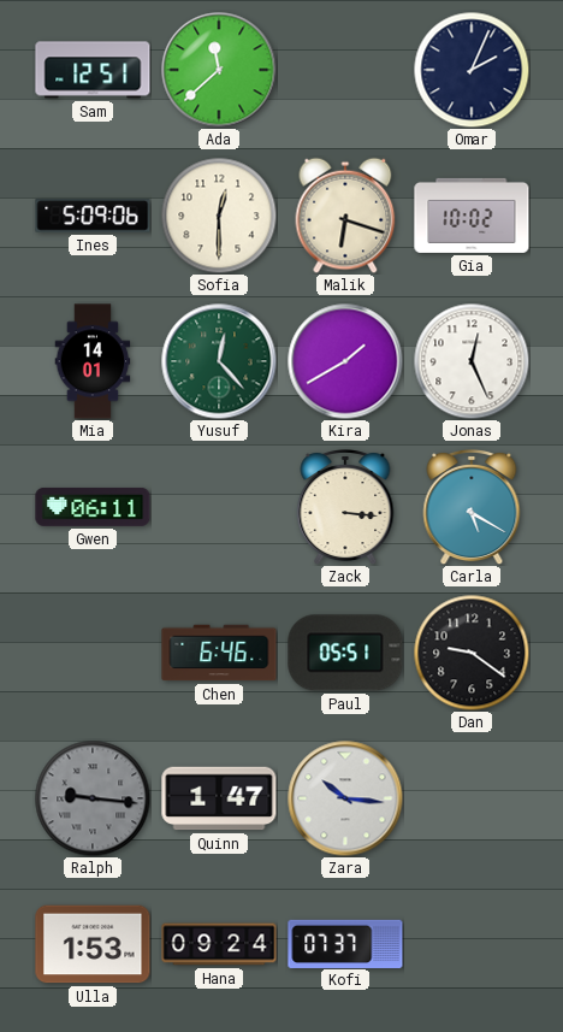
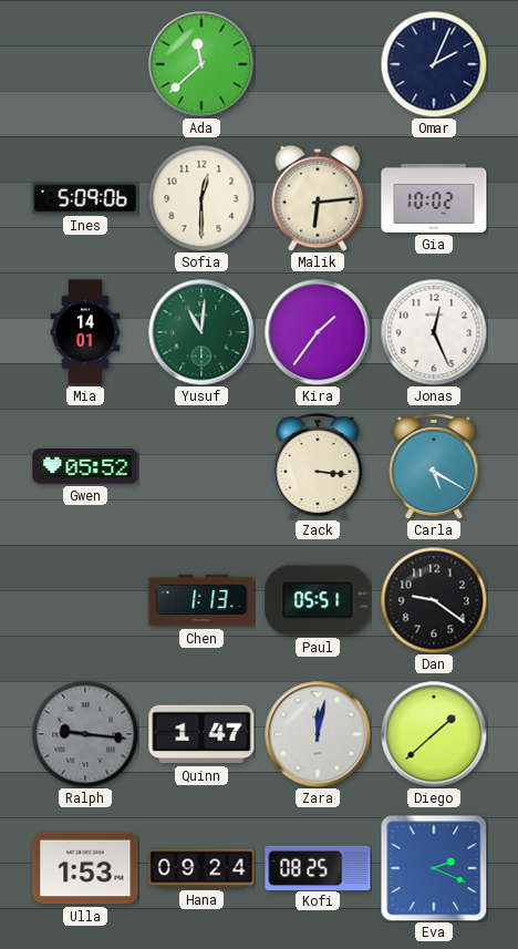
Sam: 12:51 -> none
Malik: 6:18 -> 6:14
Yusuf: 12:23 -> 11:01
Kira: 1:40 -> 1:36
Gwen: 06:11 -> 05:52
Chen: 6:46 -> 1:13
Zara: 10:16 -> 12:02
Diego: none -> 1:38
Kofi: 07:37 -> 08:25
Eva: none -> 2:19
